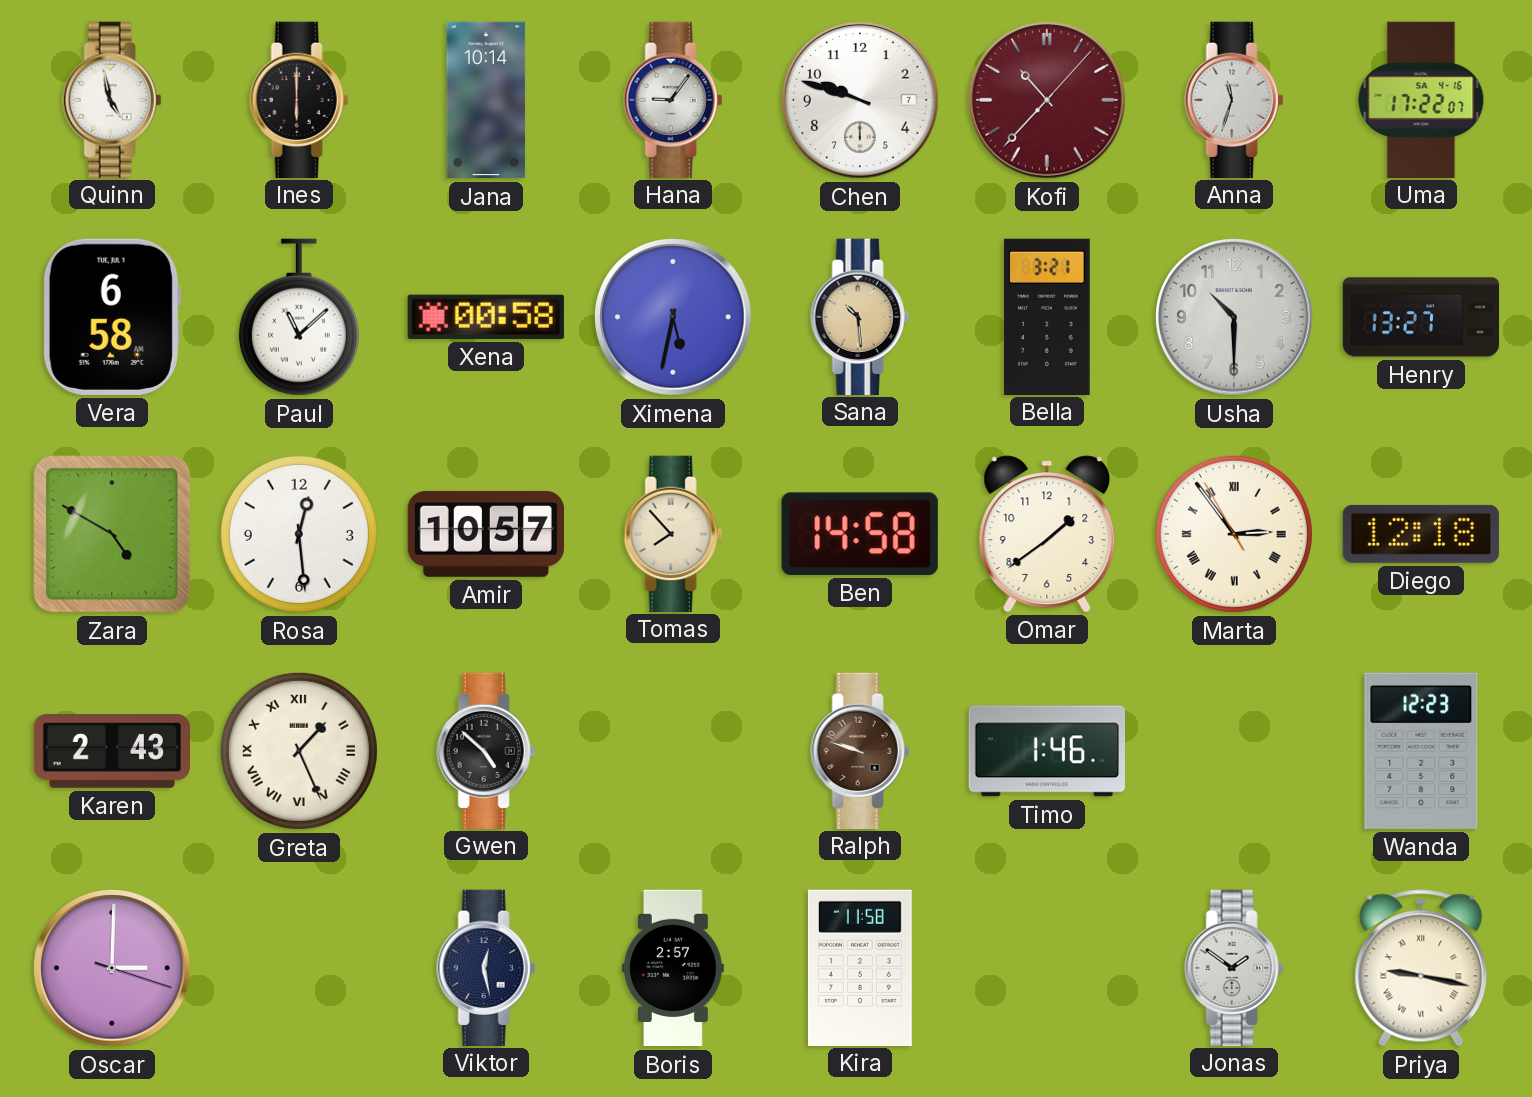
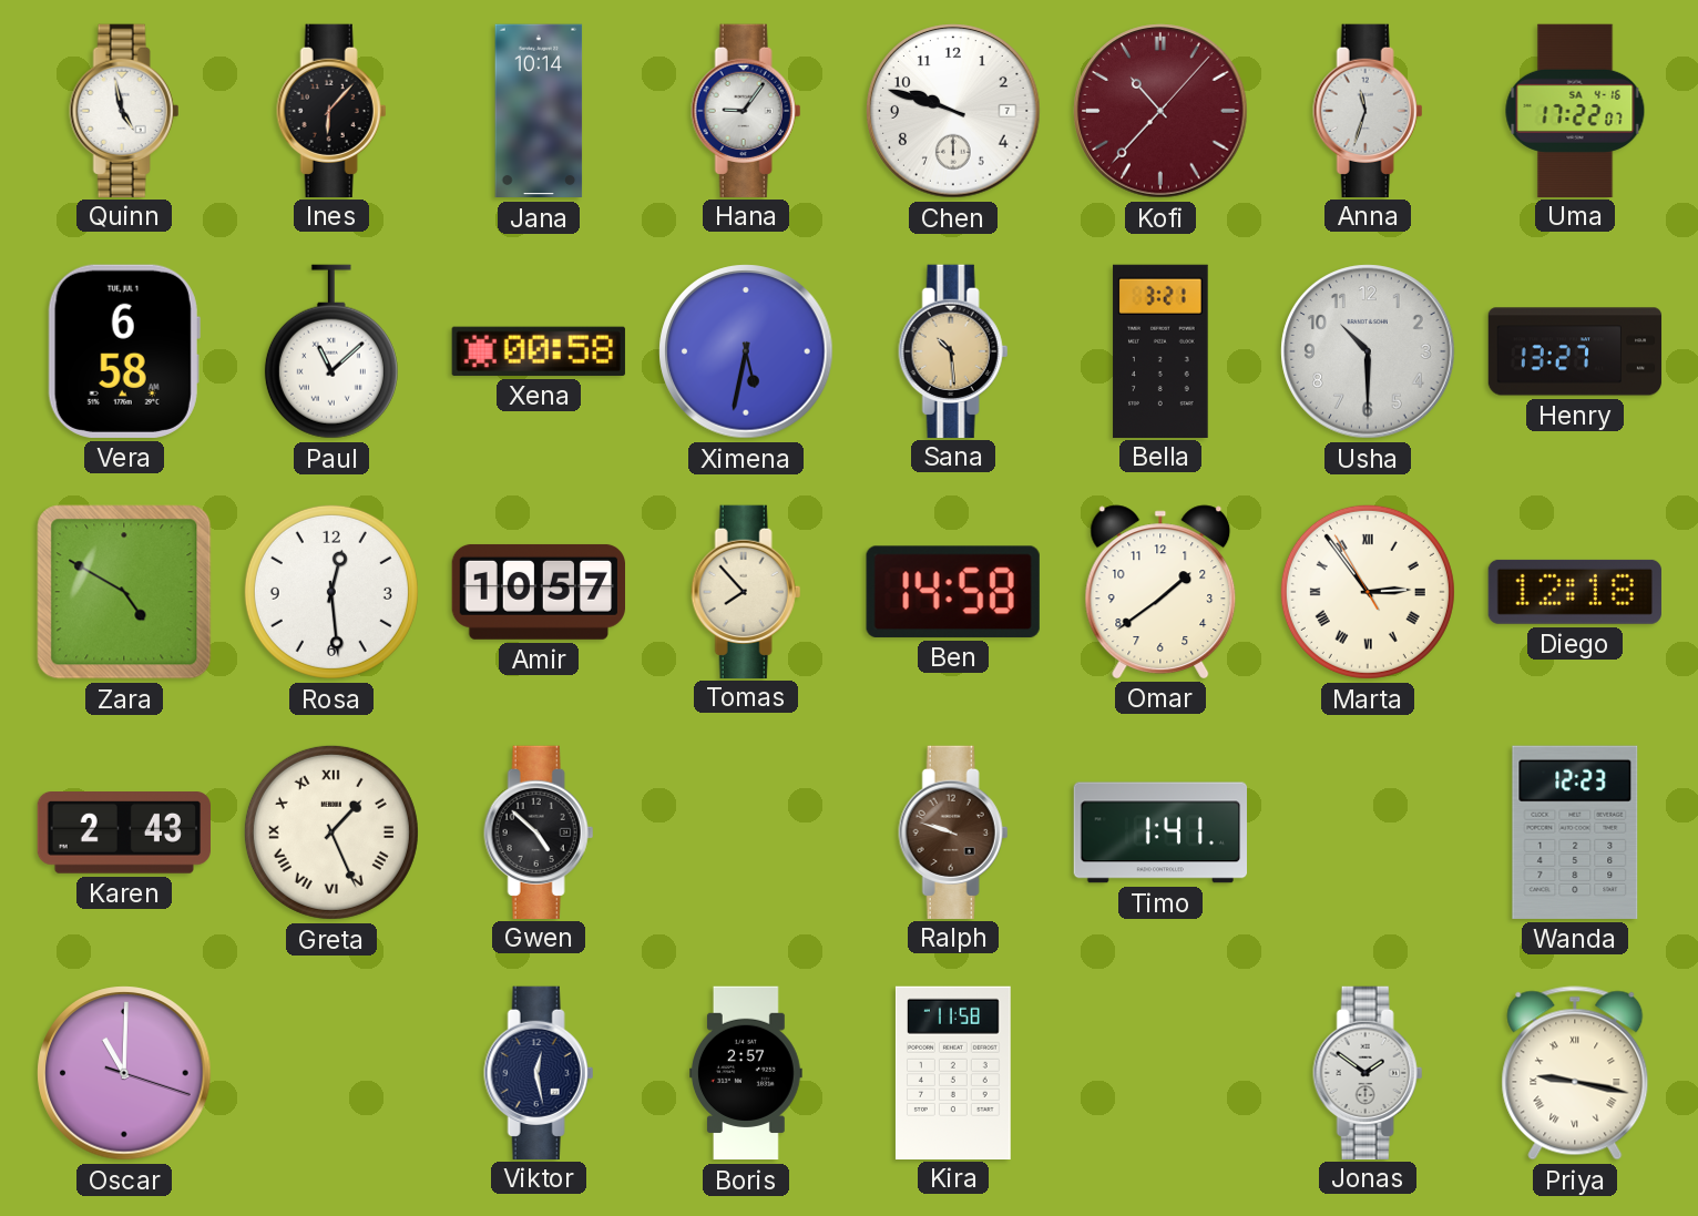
Ines: 6:00 -> 6:07
Timo: 1:46 -> 1:41
Oscar: 3:00 -> 11:00
